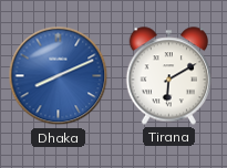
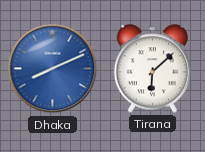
Tirana: 6:10 -> 6:08
